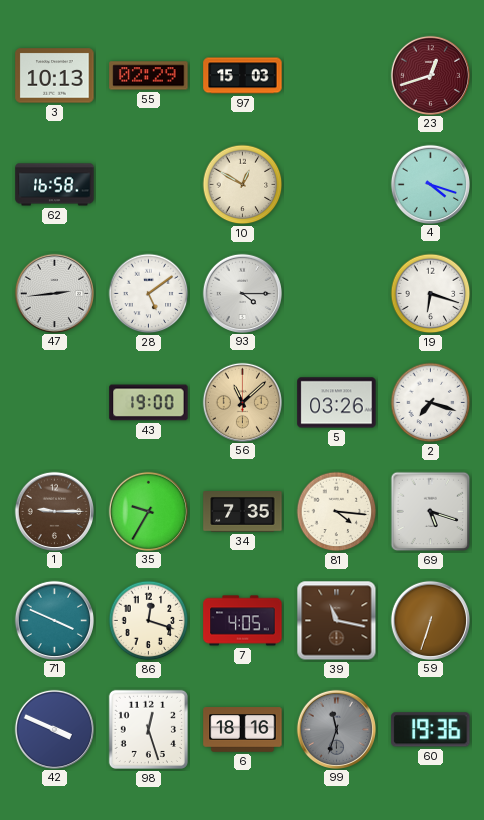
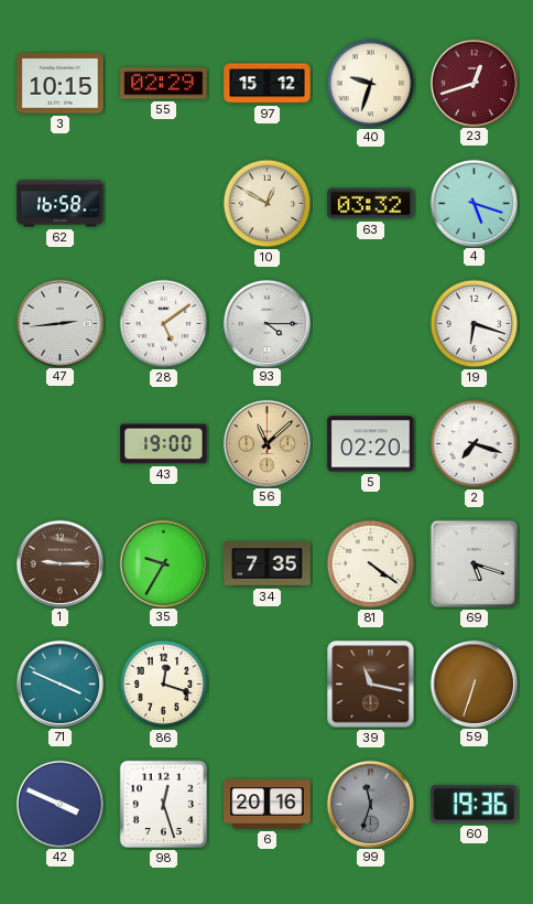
3: 10:13 -> 10:15
97: 15:03 -> 15:12
40: none -> 9:33
63: none -> 03:32
4: 4:18 -> 5:18
5: 03:26 -> 02:20
81: 4:16 -> 4:21
7: 4:05 -> none
6: 18:16 -> 20:16
